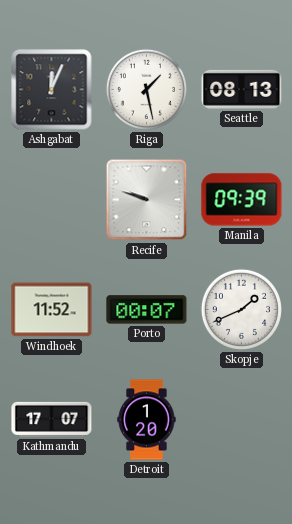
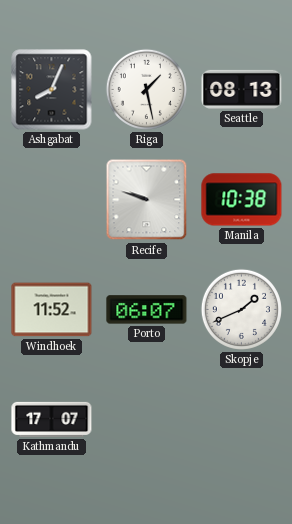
Ashgabat: 12:04 -> 8:04
Manila: 09:39 -> 10:38
Porto: 00:07 -> 06:07
Detroit: 1:20 -> none
